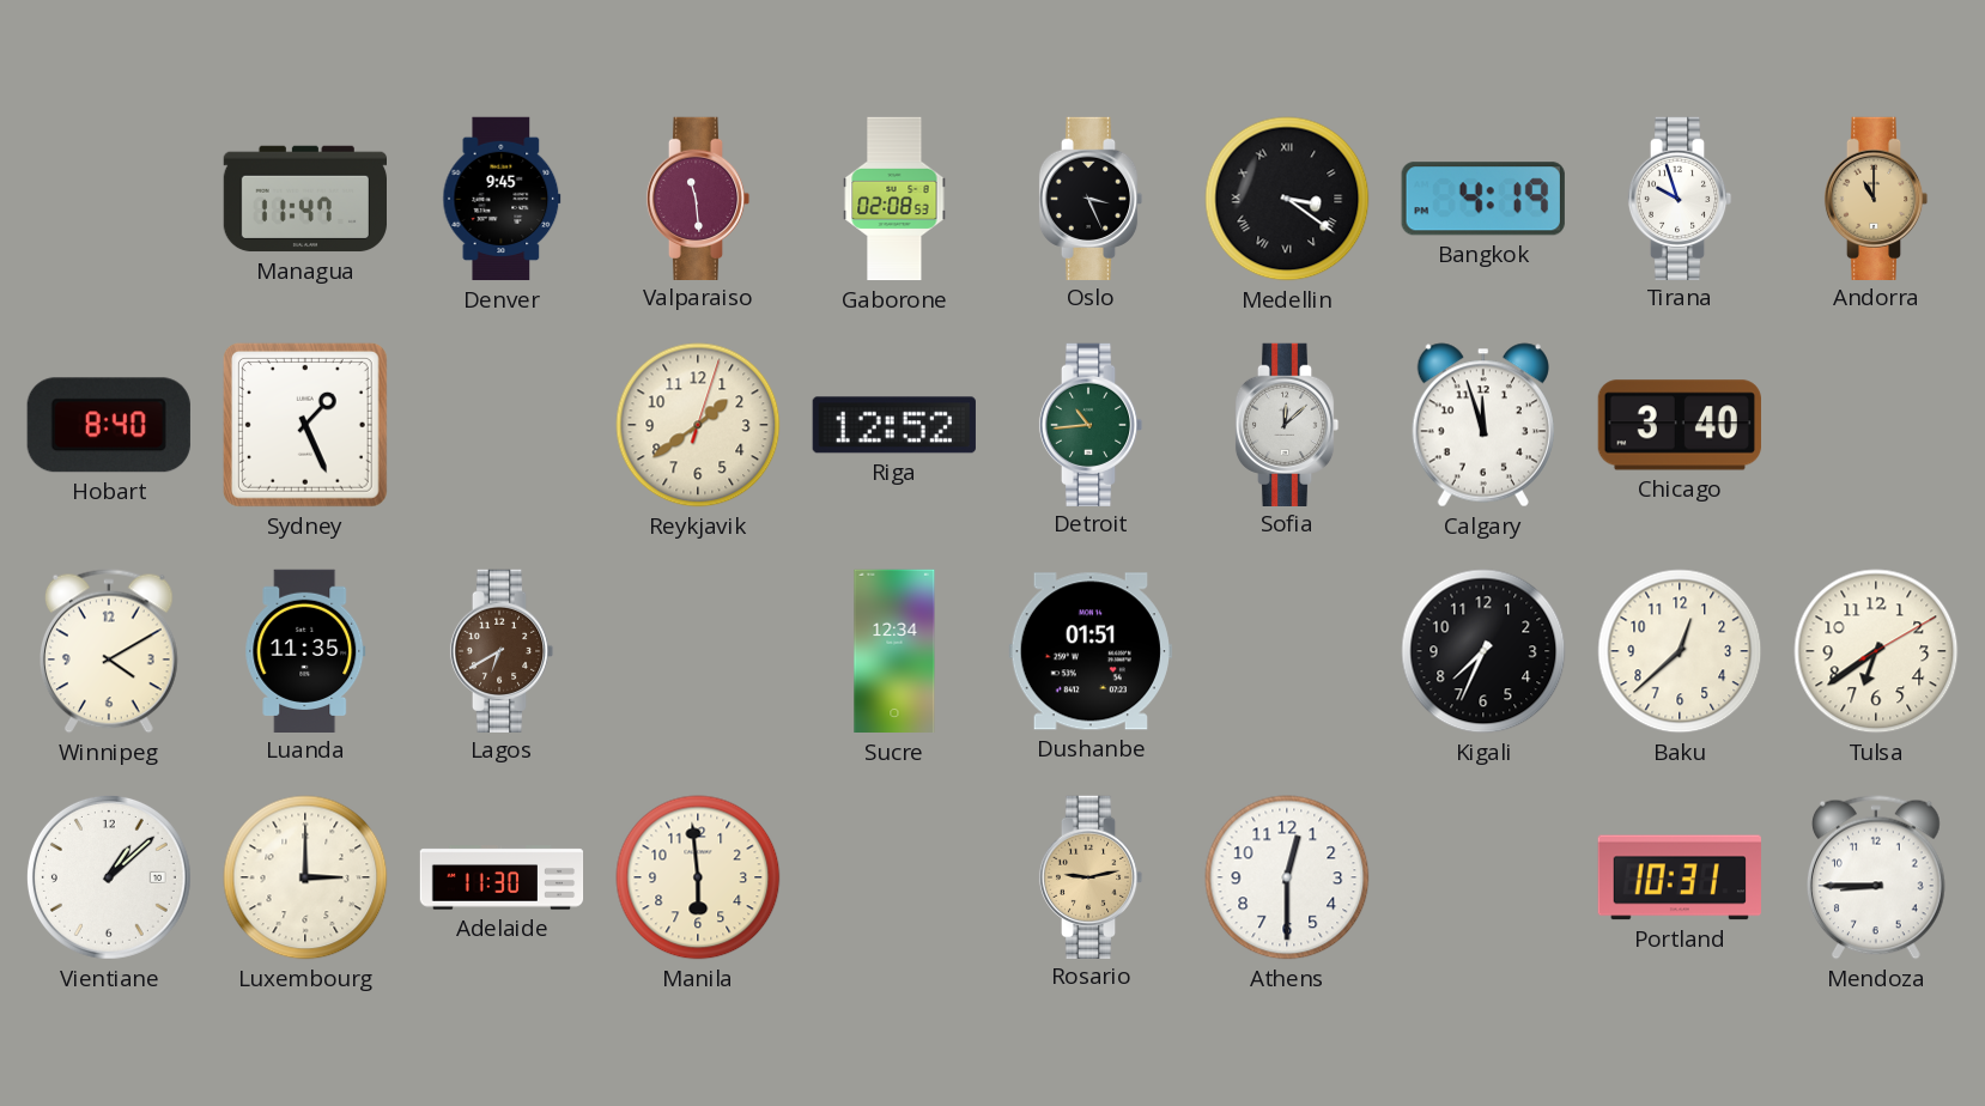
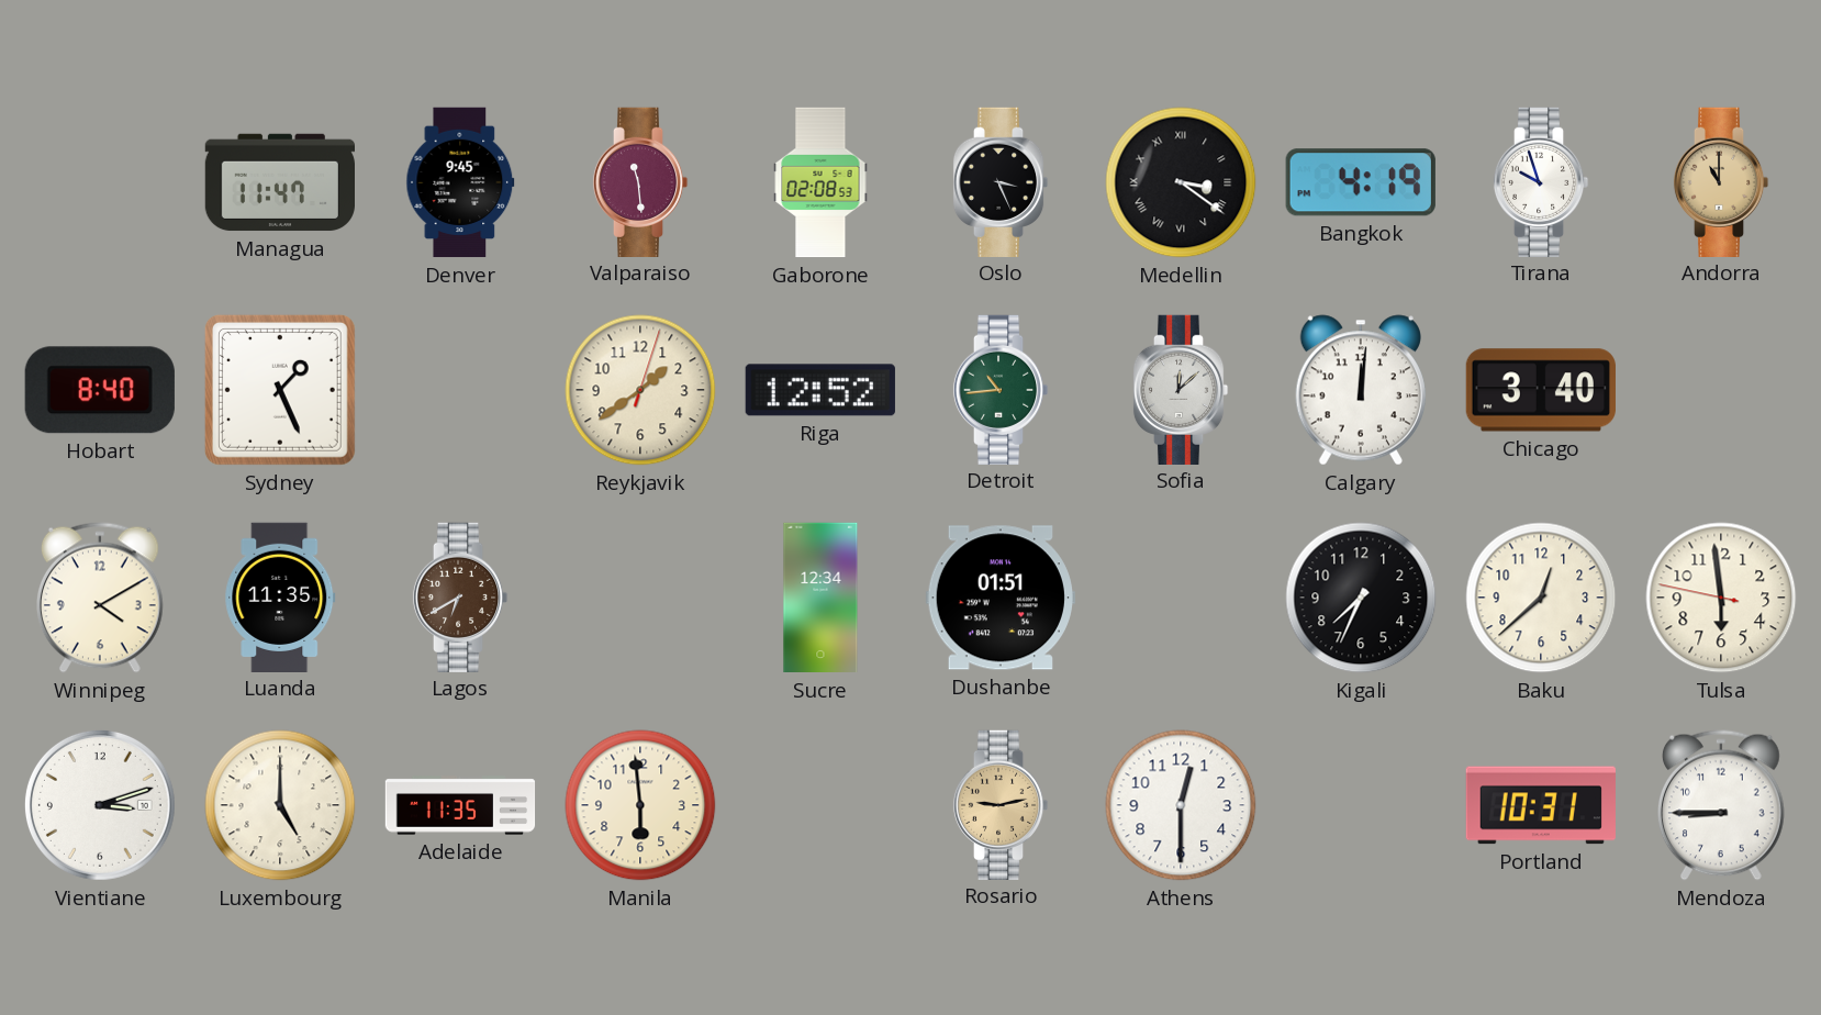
Calgary: 11:57 -> 12:01
Tulsa: 6:39 -> 5:58
Vientiane: 1:08 -> 3:12
Luxembourg: 3:00 -> 5:00
Adelaide: 11:30 -> 11:35
